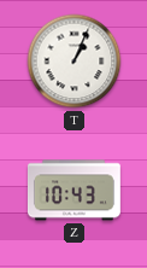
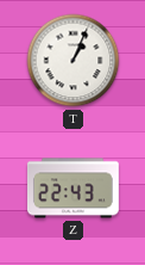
Z: 10:43 -> 22:43
